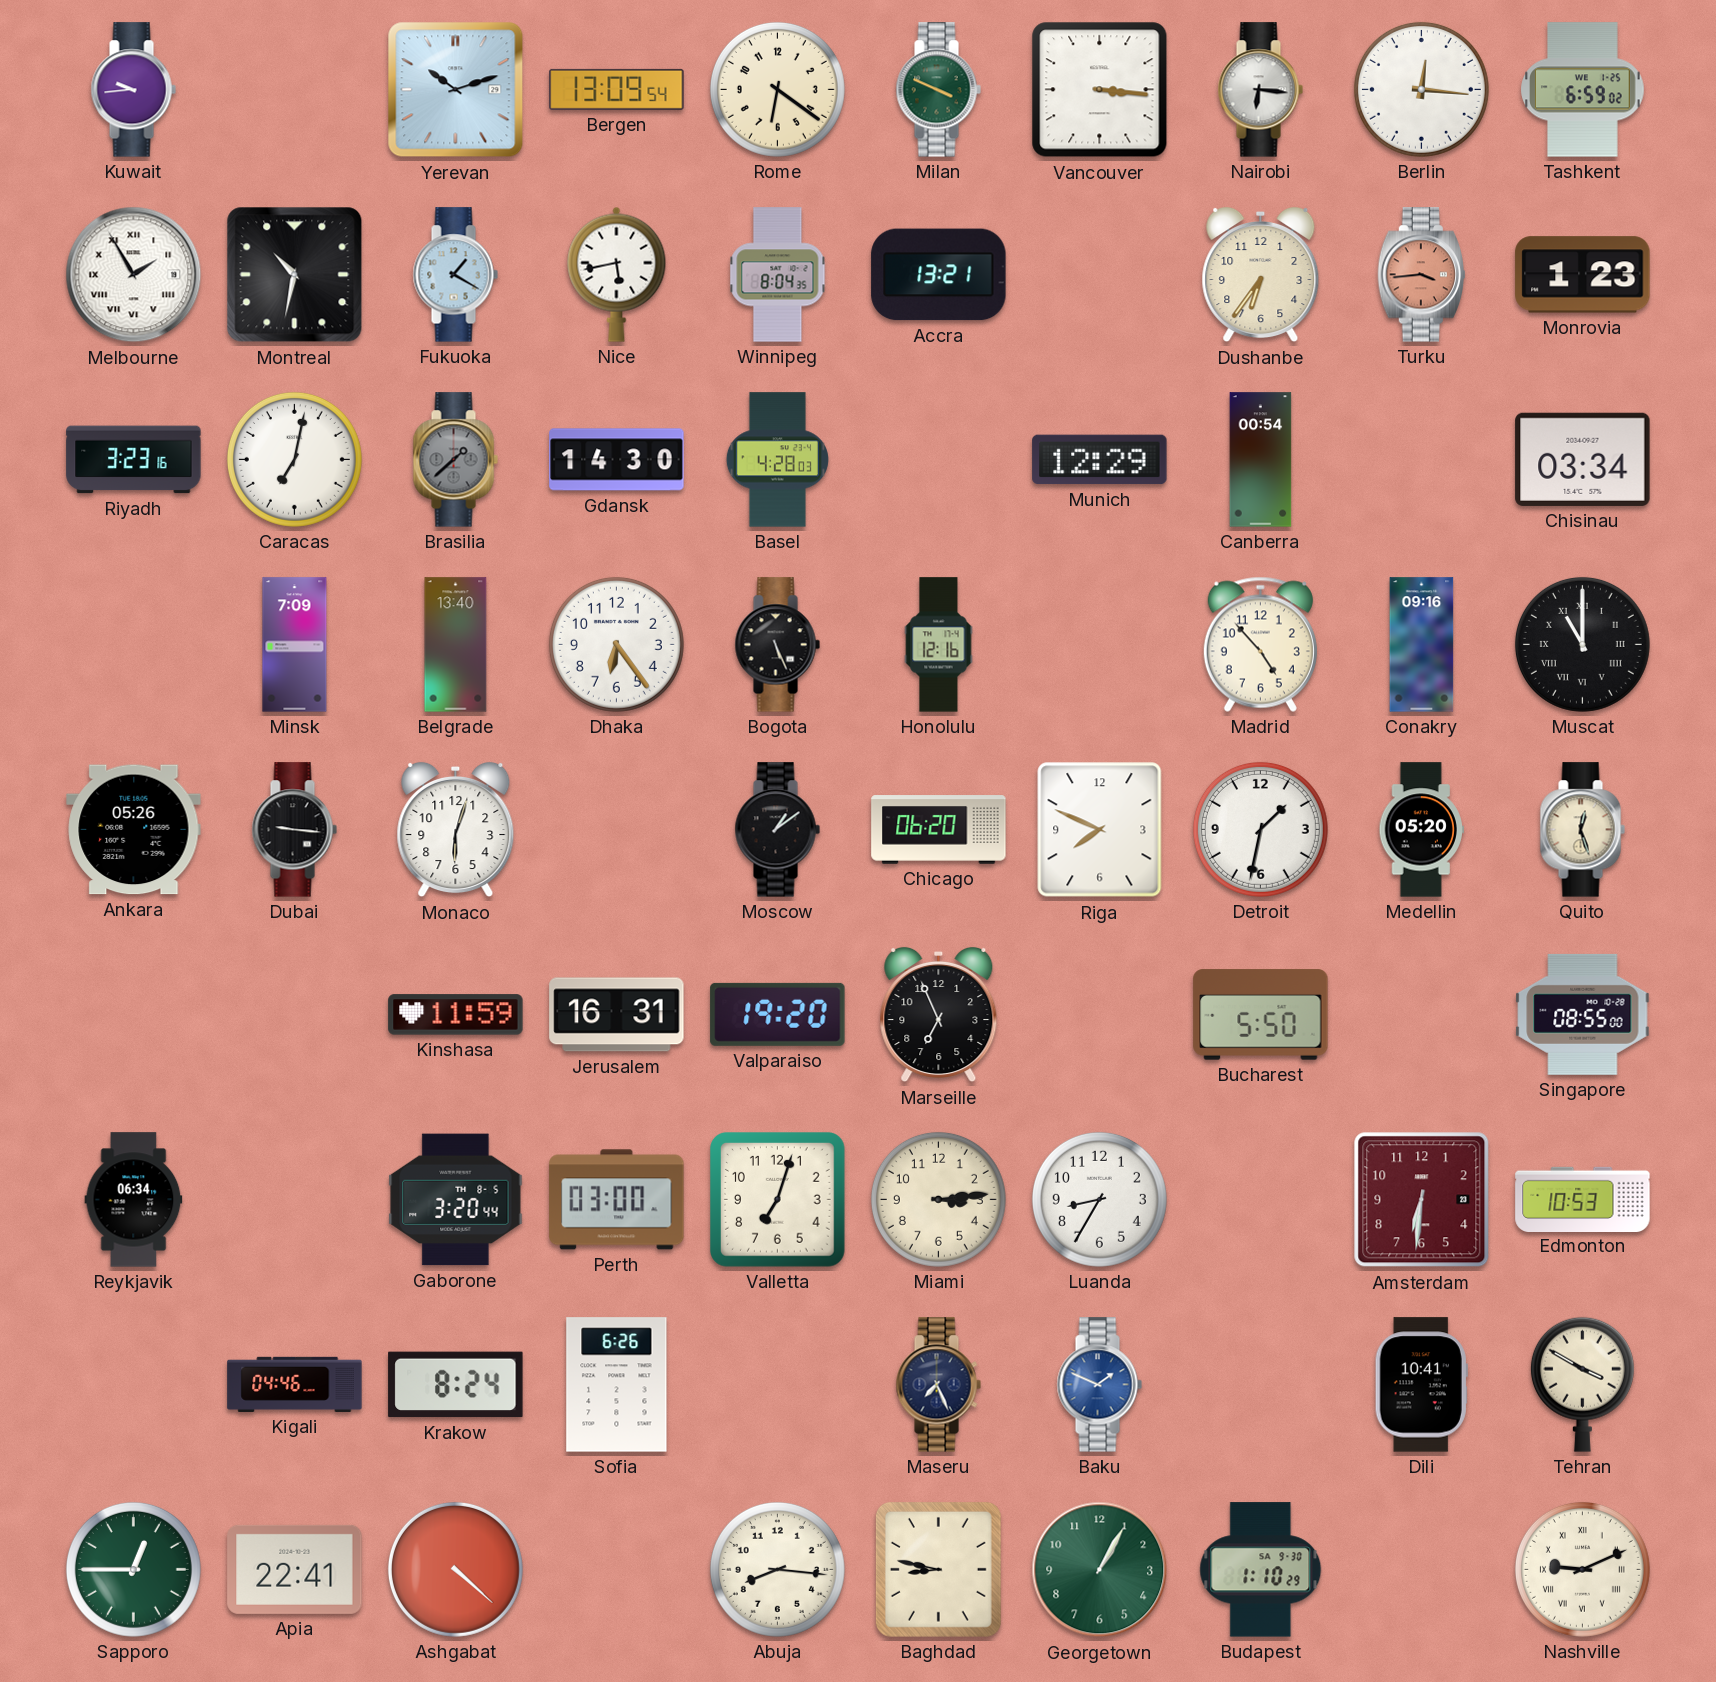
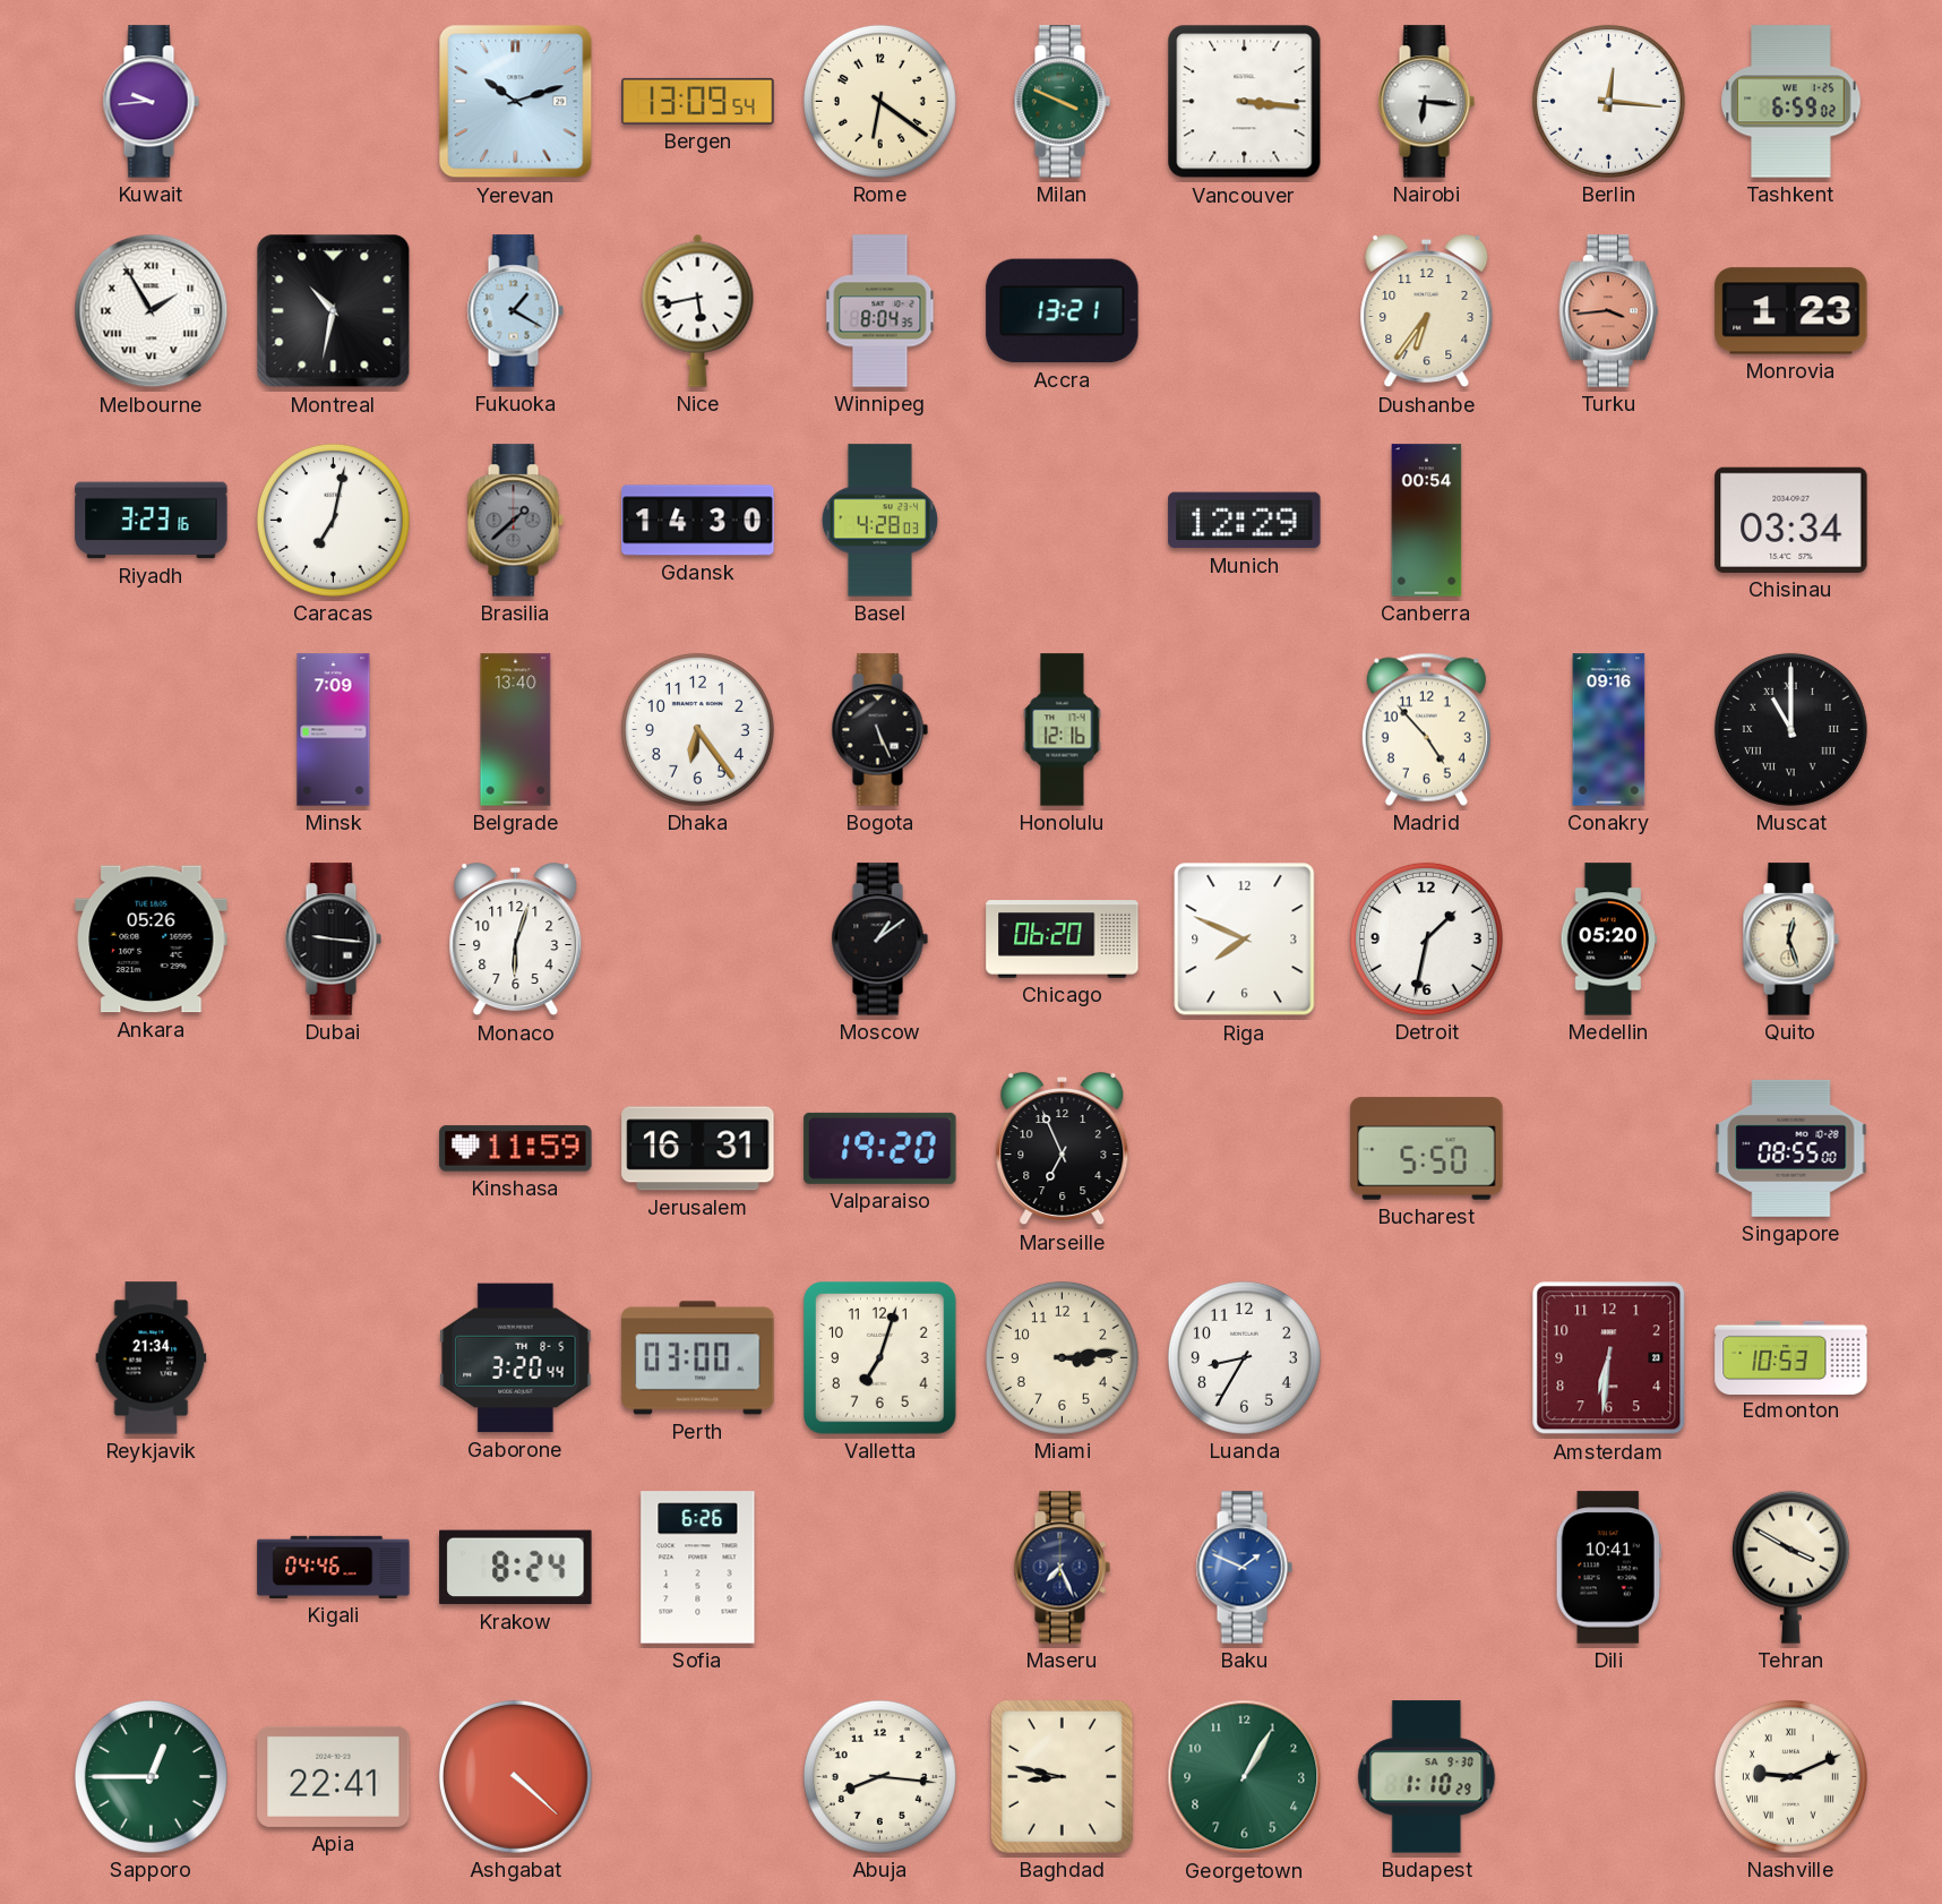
Reykjavik: 06:34 -> 21:34
